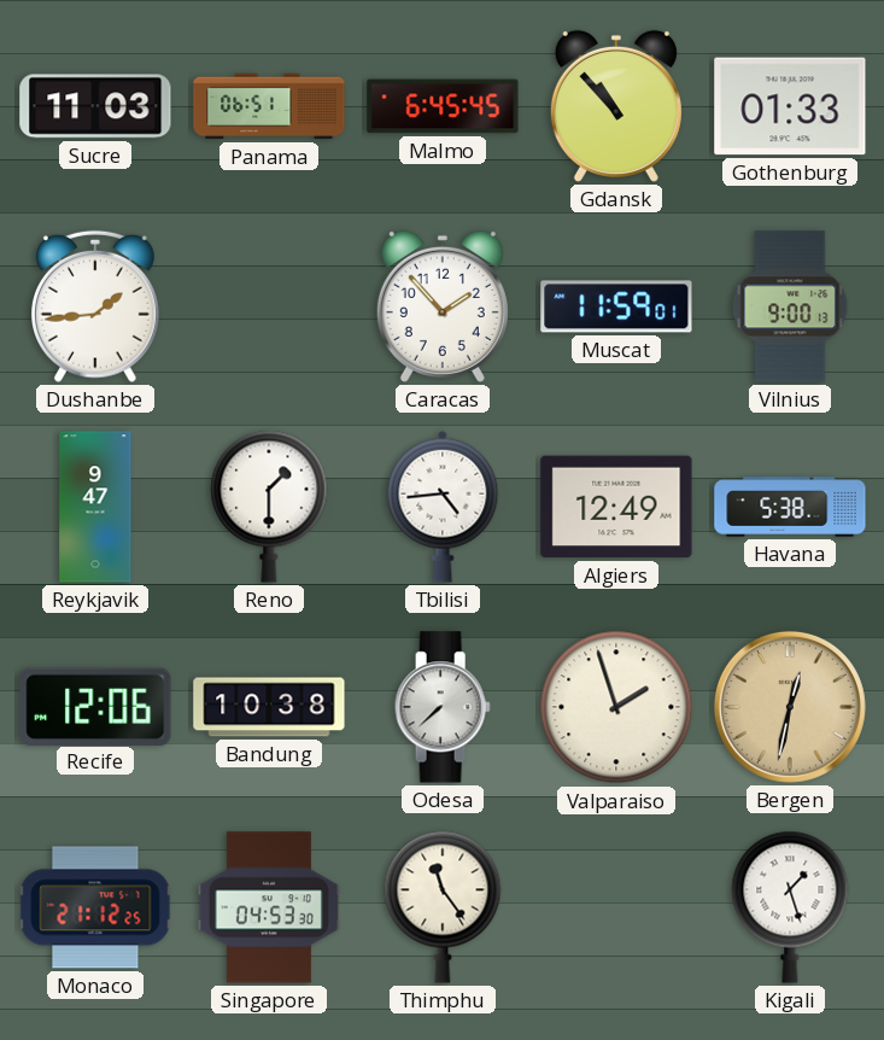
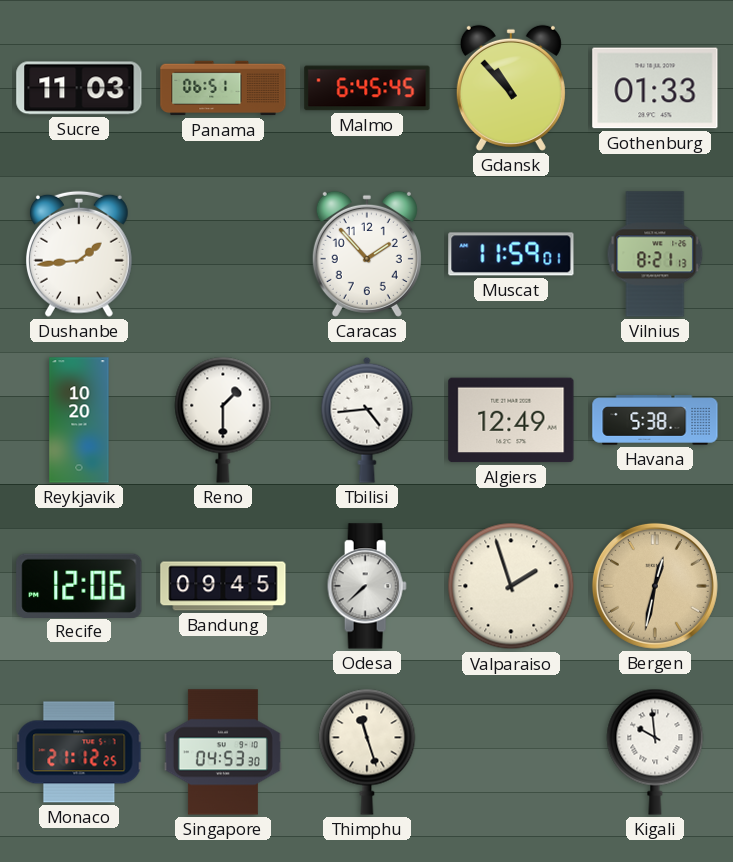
Vilnius: 9:00 -> 8:21
Reykjavik: 9:47 -> 10:20
Bandung: 10:38 -> 09:45
Thimphu: 11:24 -> 11:27
Kigali: 1:27 -> 9:59
